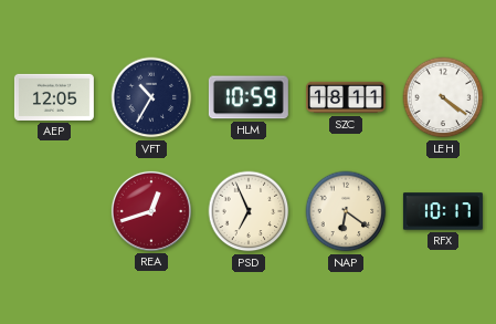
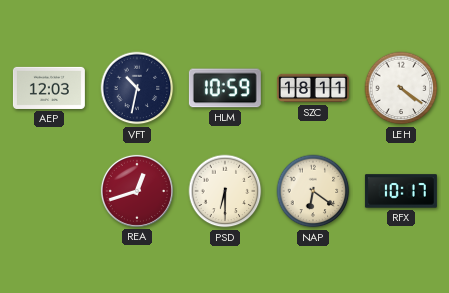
AEP: 12:05 -> 12:03
VFT: 10:35 -> 10:32
PSD: 6:56 -> 6:30
